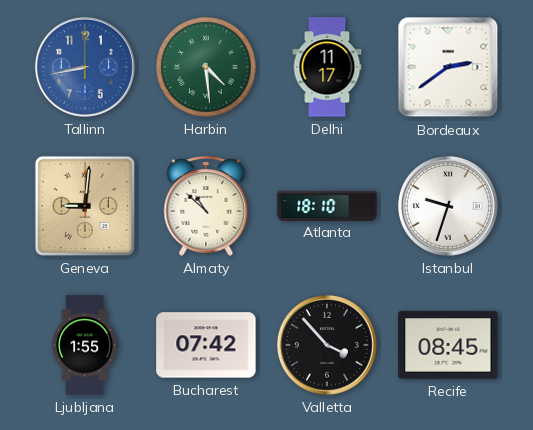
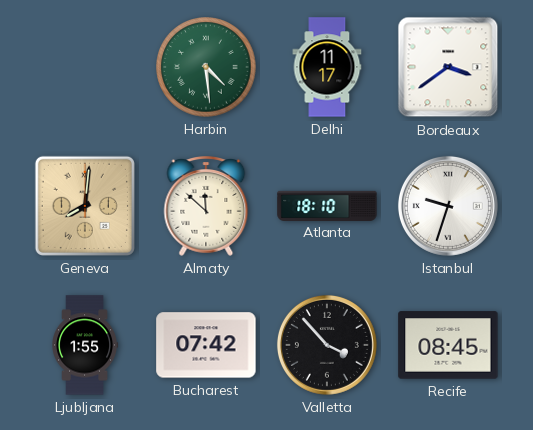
Tallinn: 8:43 -> none
Bordeaux: 2:39 -> 3:39
Geneva: 9:01 -> 8:01
Almaty: 10:52 -> 11:52
